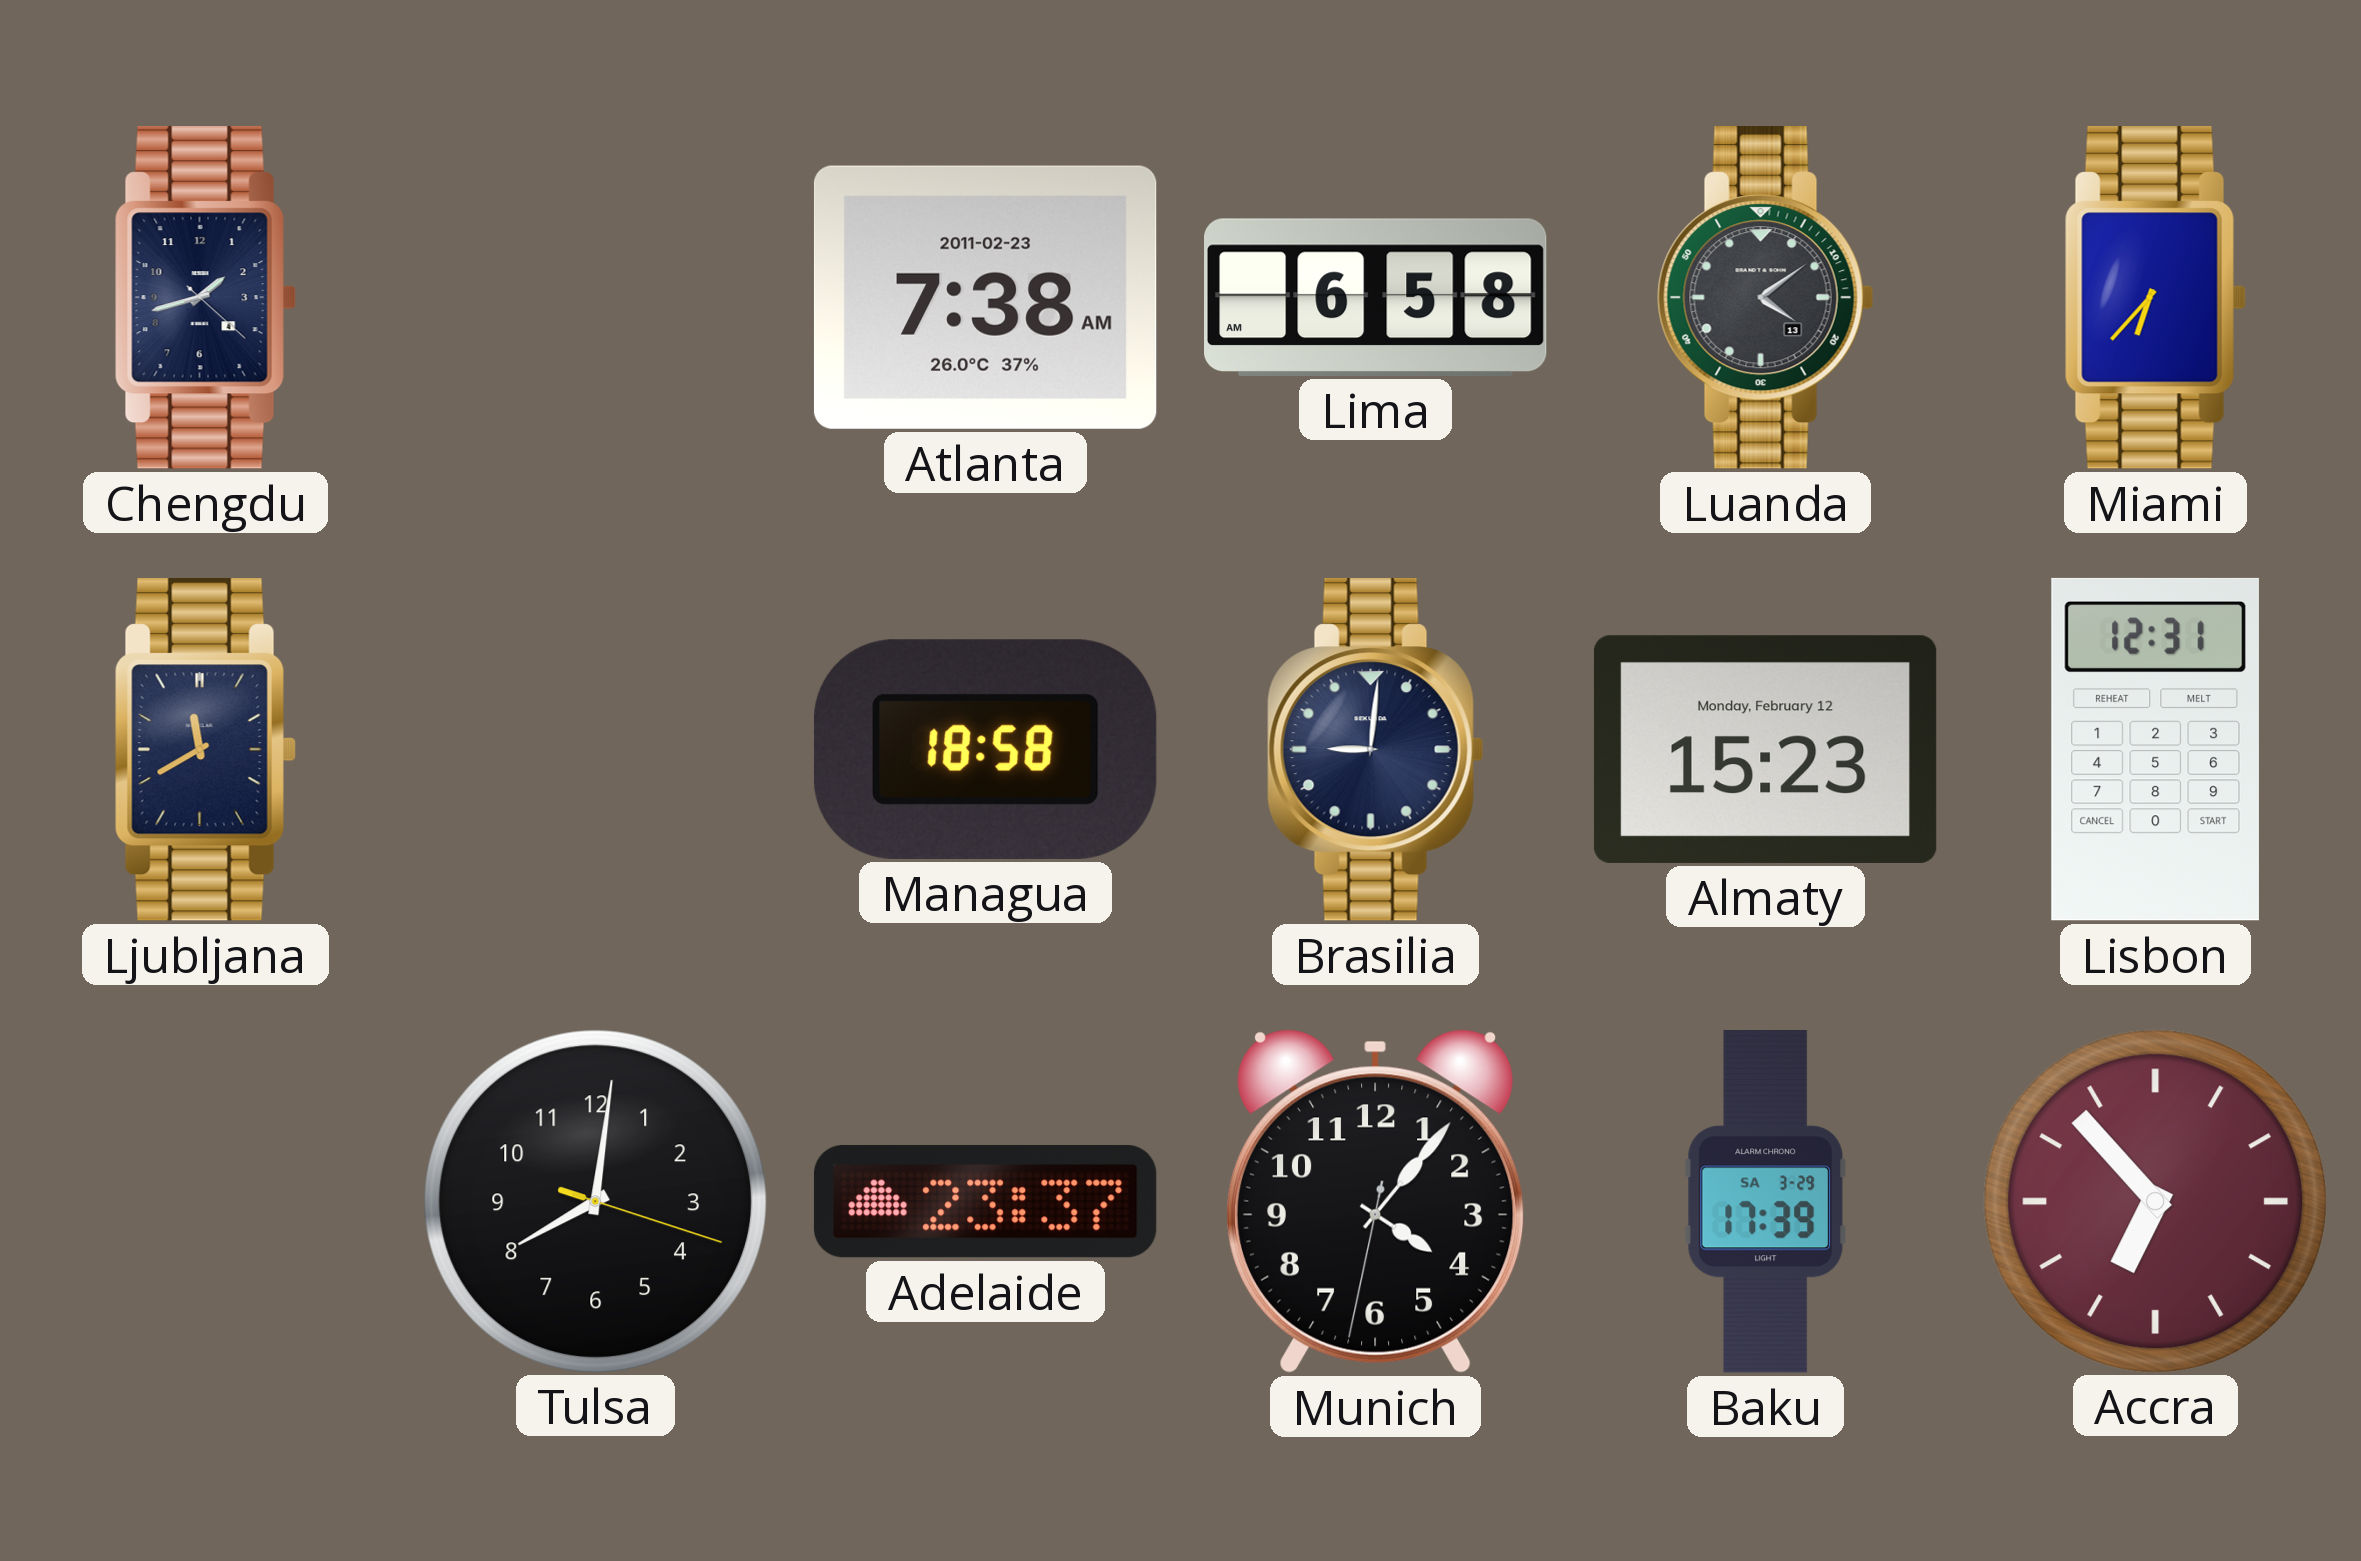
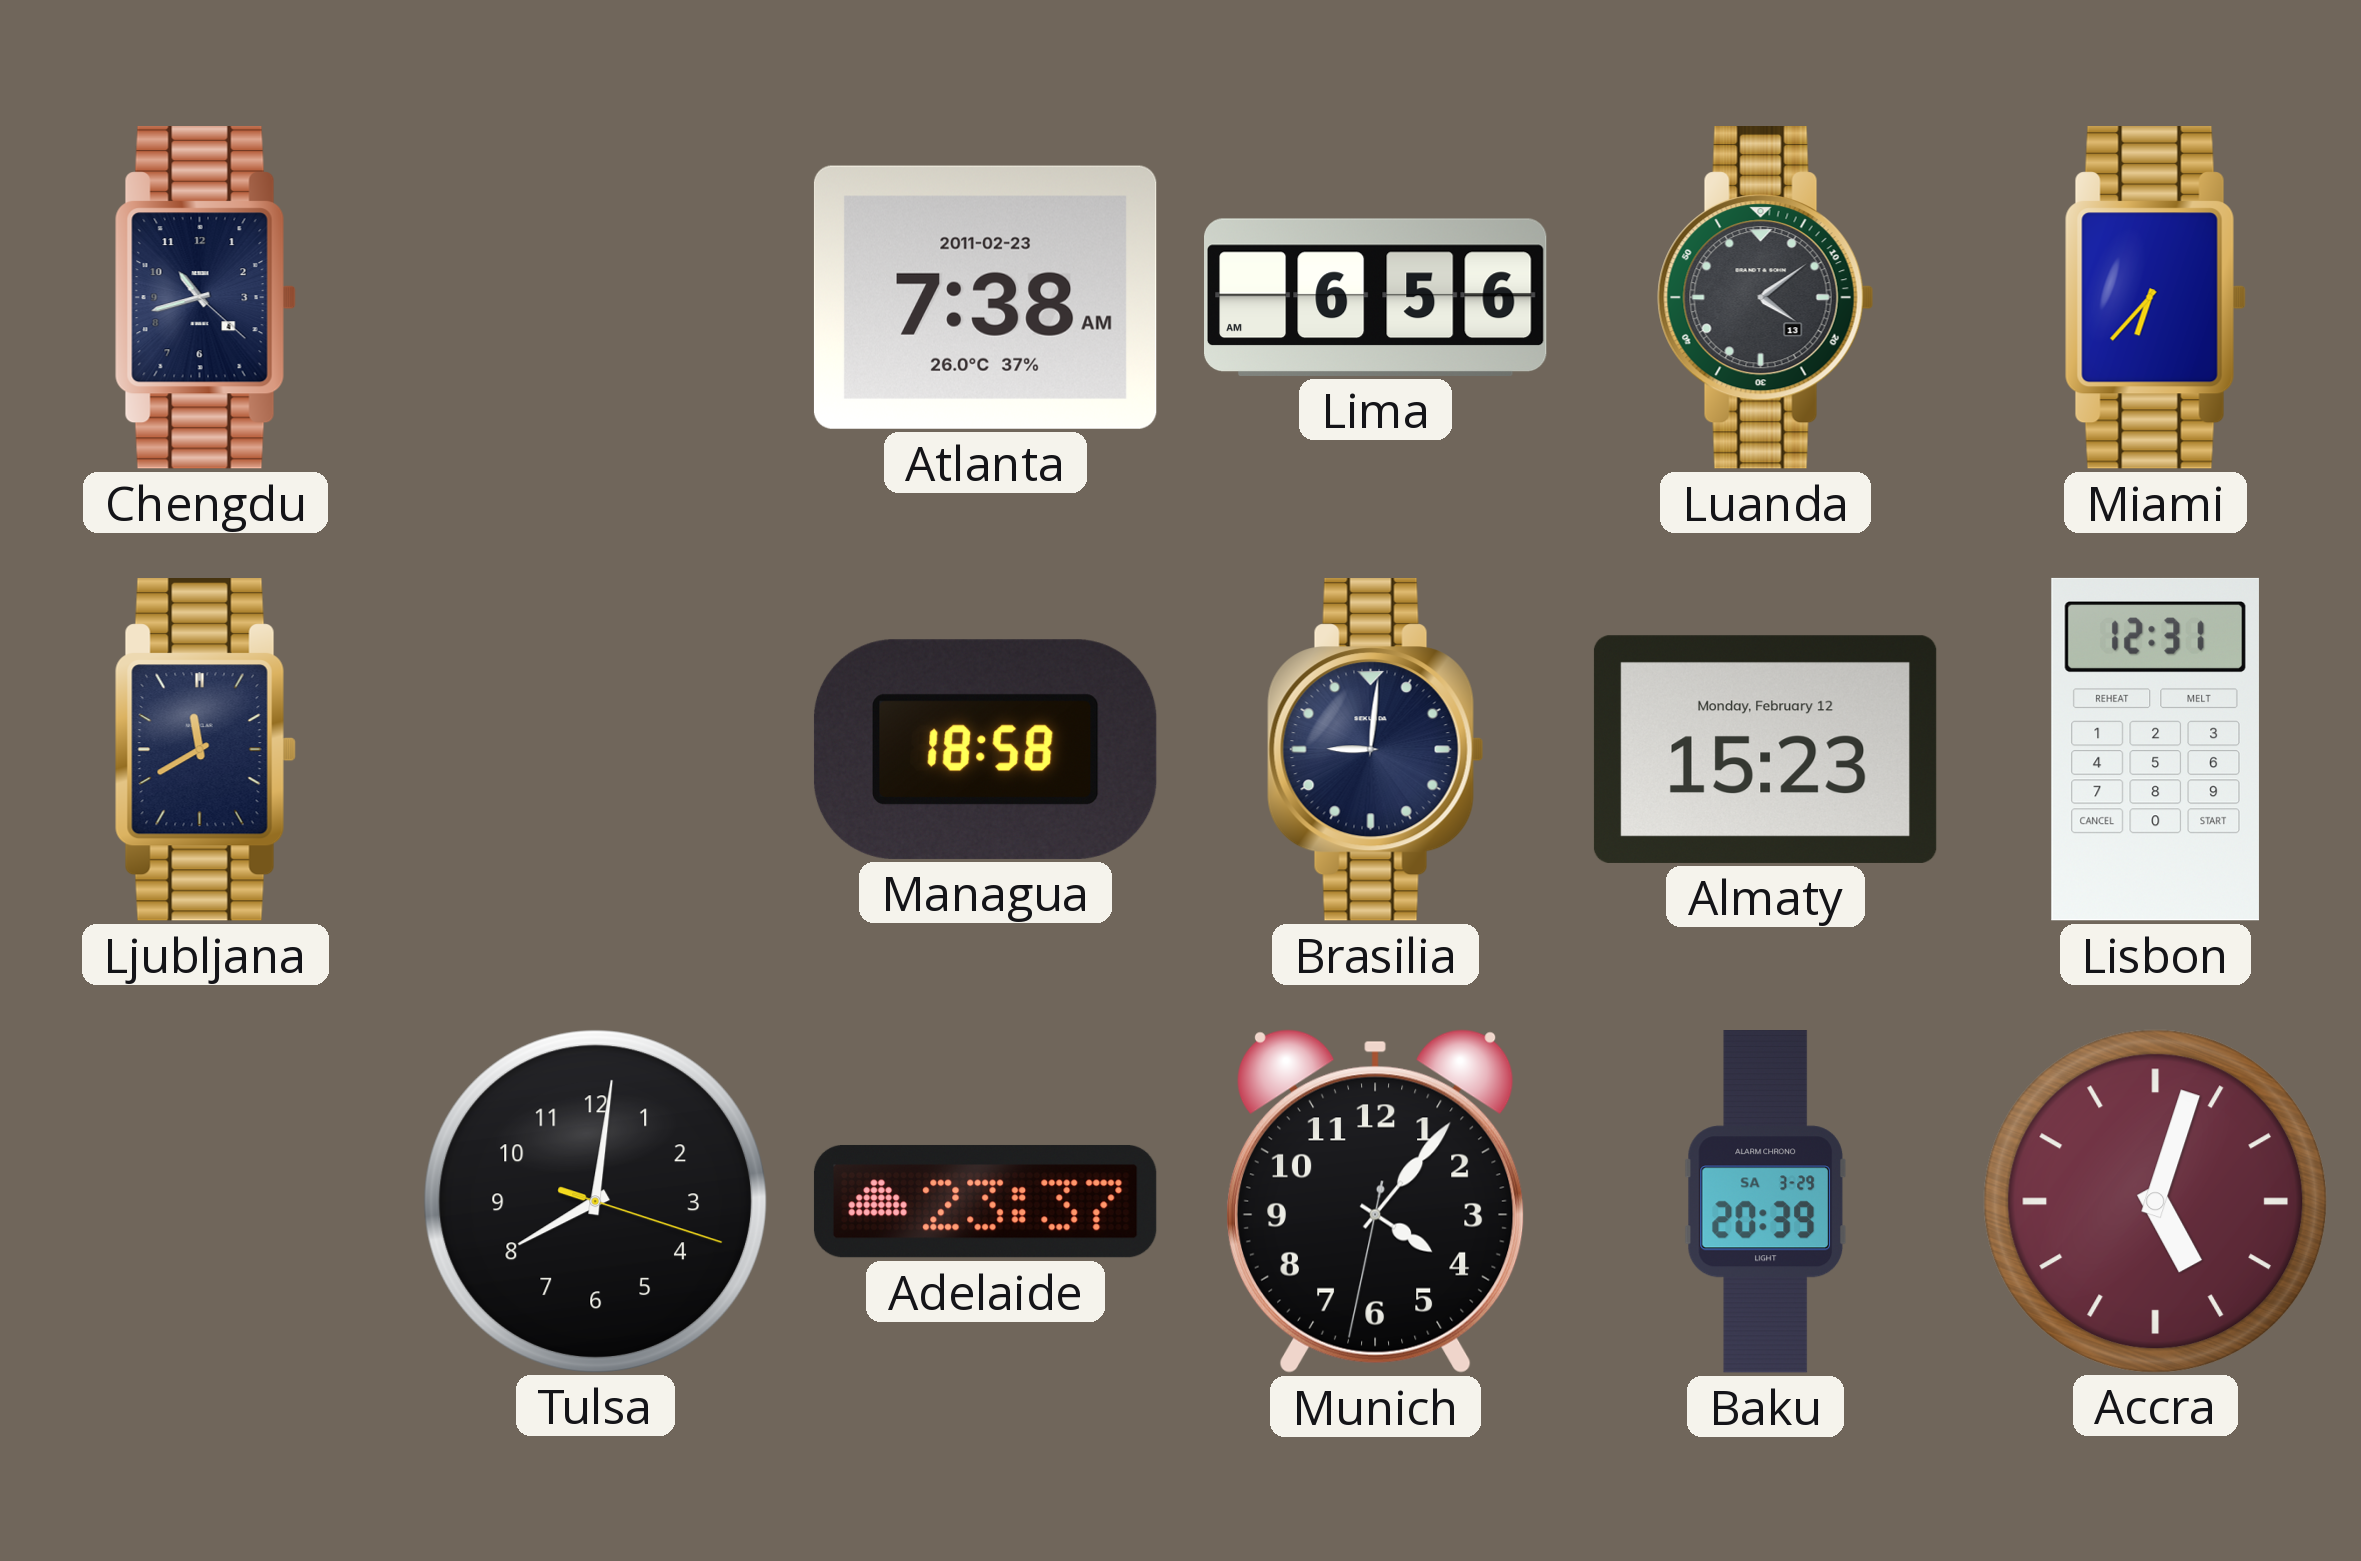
Chengdu: 1:42 -> 10:42
Lima: 6:58 -> 6:56
Baku: 17:39 -> 20:39
Accra: 6:53 -> 5:03
